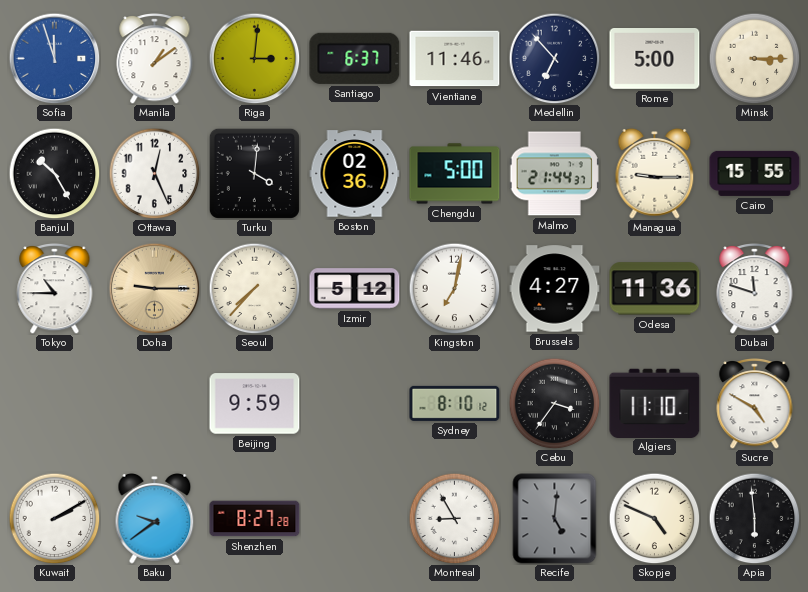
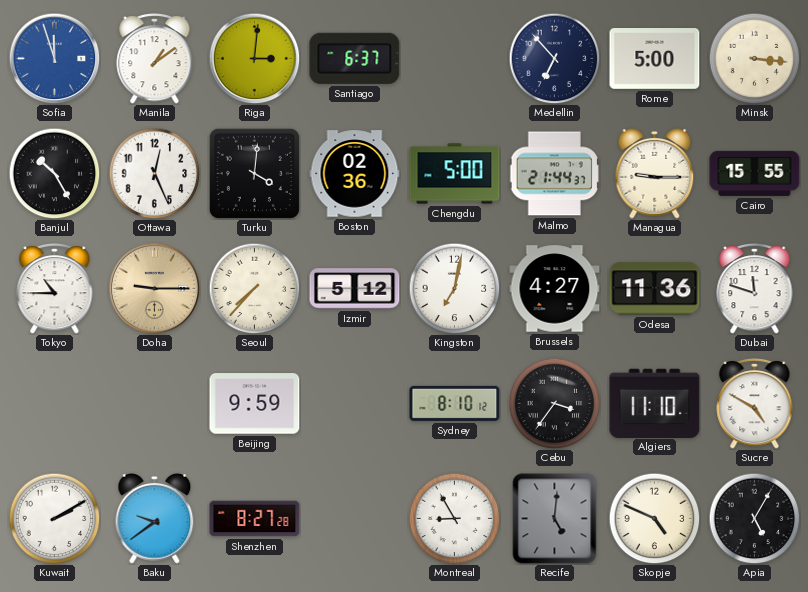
Vientiane: 11:46 -> none
Minsk: 3:15 -> 3:16
Apia: 5:59 -> 5:05
